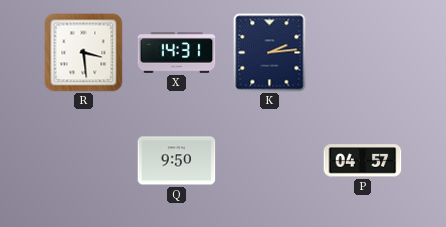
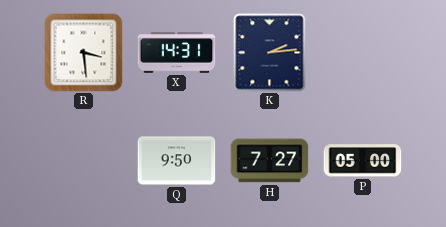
H: none -> 7:27
P: 04:57 -> 05:00
